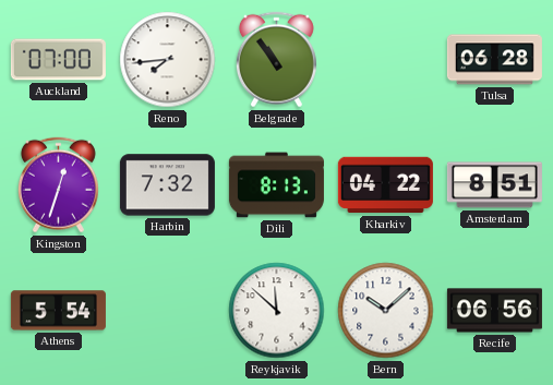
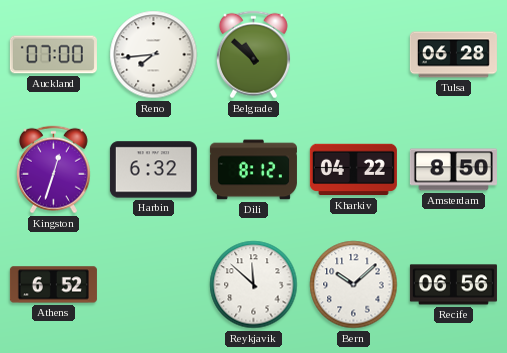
Belgrade: 10:54 -> 10:52
Harbin: 7:32 -> 6:32
Dili: 8:13 -> 8:12
Amsterdam: 8:51 -> 8:50
Athens: 5:54 -> 6:52
